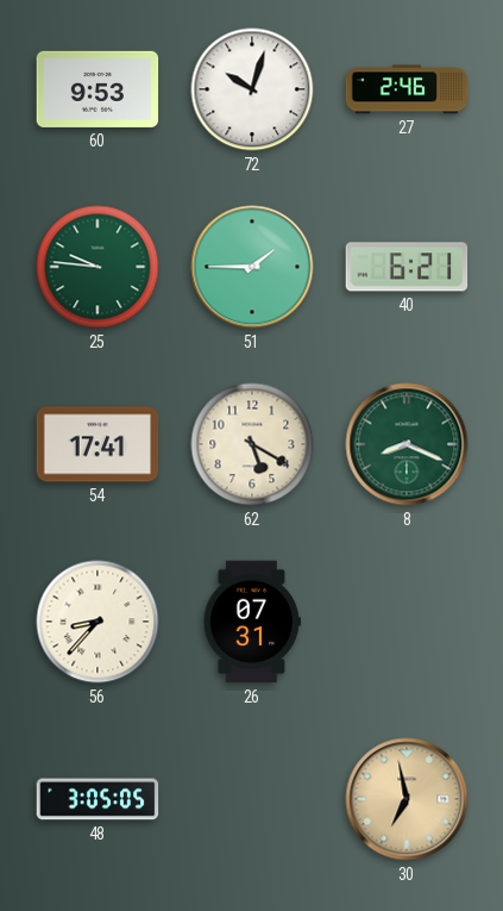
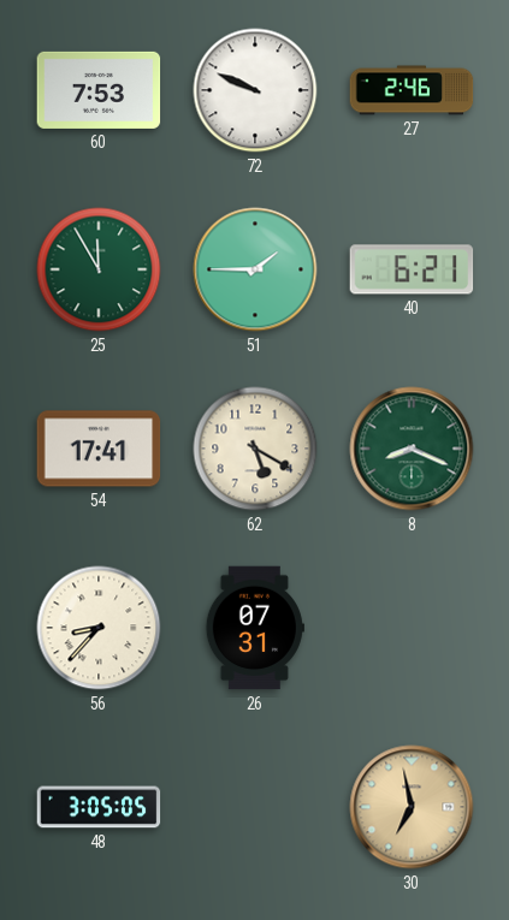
60: 9:53 -> 7:53
72: 10:03 -> 9:49
25: 9:46 -> 11:55
